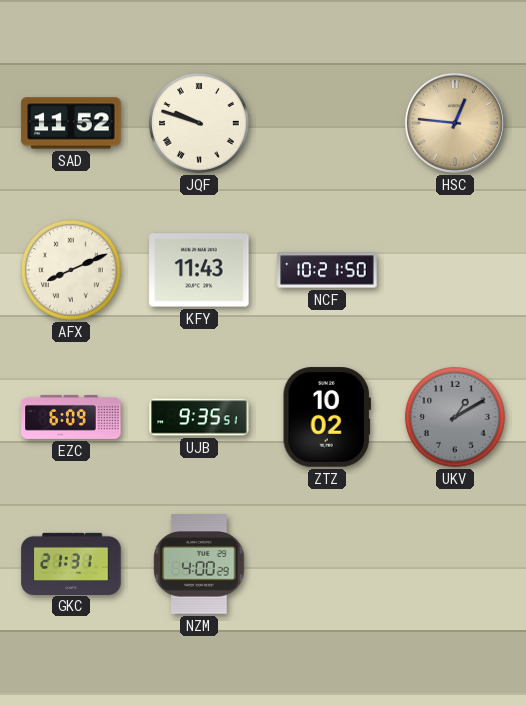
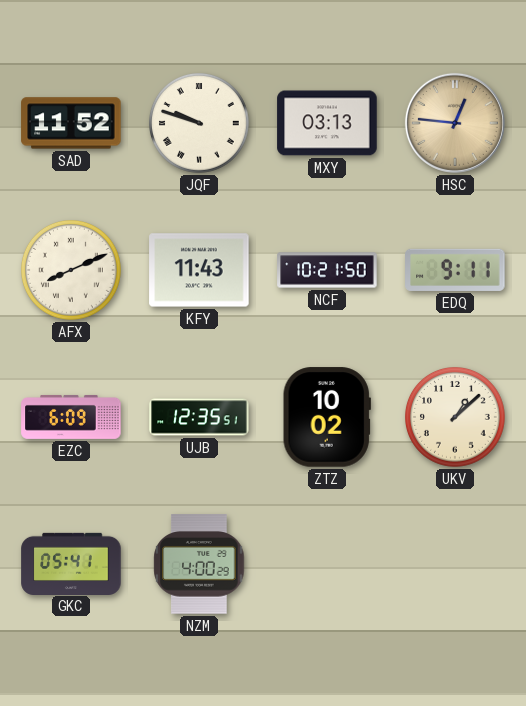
MXY: none -> 03:13
EDQ: none -> 9:11
UJB: 9:35 -> 12:35
UKV: 1:10 -> 1:08
UKV dial: grey -> cream
GKC: 21:31 -> 05:41
